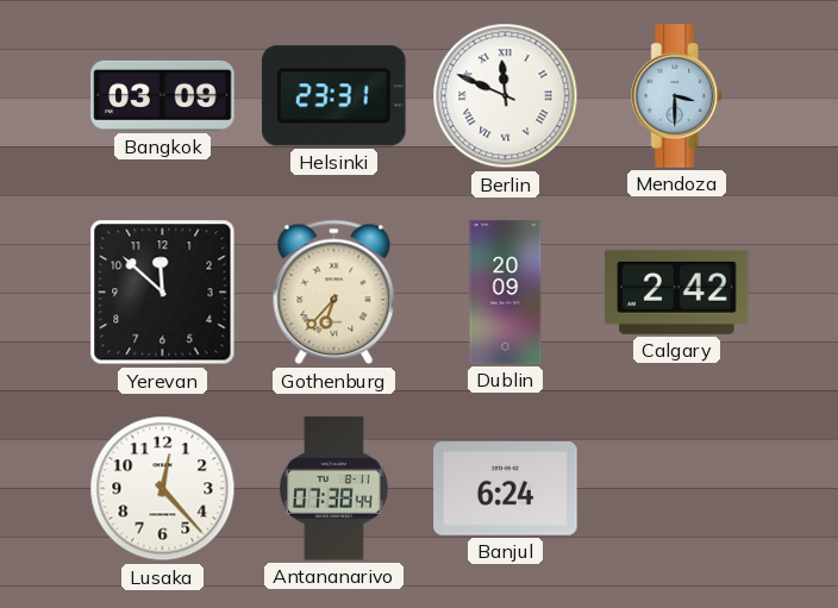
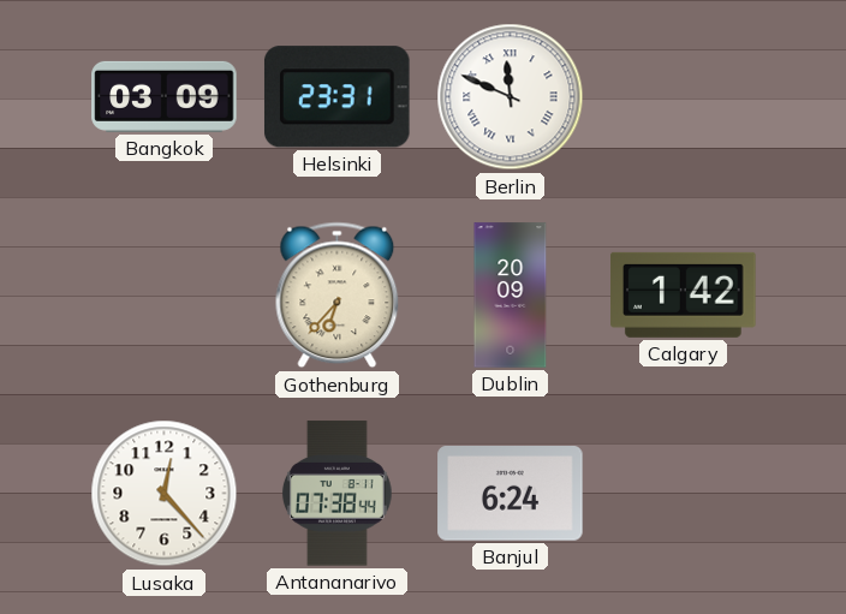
Mendoza: 3:30 -> none
Yerevan: 11:52 -> none
Calgary: 2:42 -> 1:42
